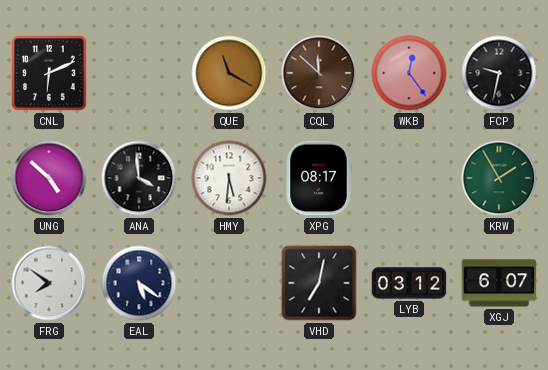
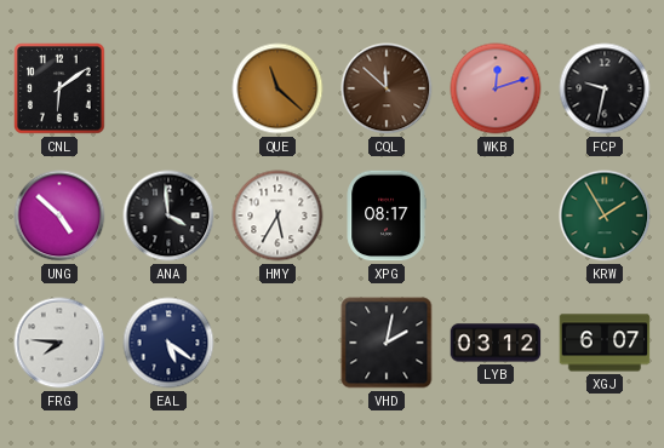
CNL: 6:11 -> 6:09
QUE: 11:20 -> 11:22
WKB: 12:24 -> 12:12
HMY: 5:31 -> 5:35
FRG: 7:51 -> 7:46
VHD: 7:02 -> 2:02
